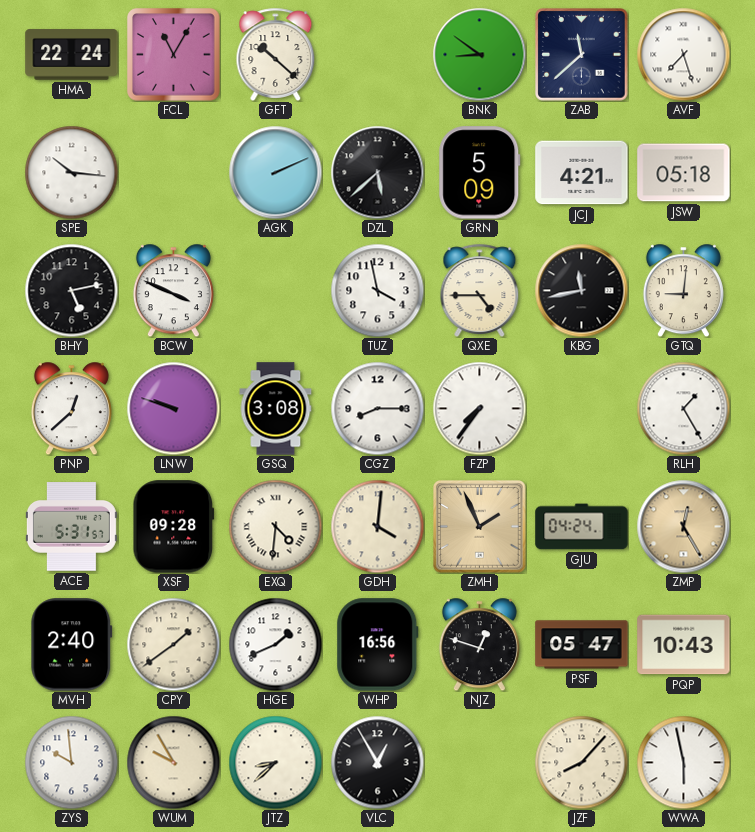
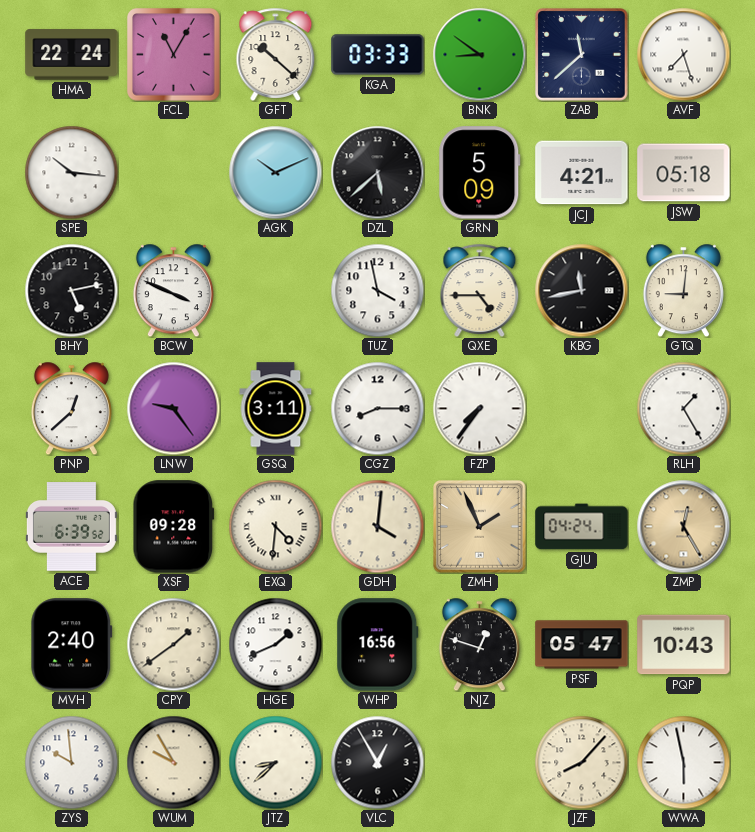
KGA: none -> 03:33
AGK: 2:11 -> 10:11
LNW: 9:48 -> 9:24
GSQ: 3:08 -> 3:11
ACE: 5:31 -> 6:39
